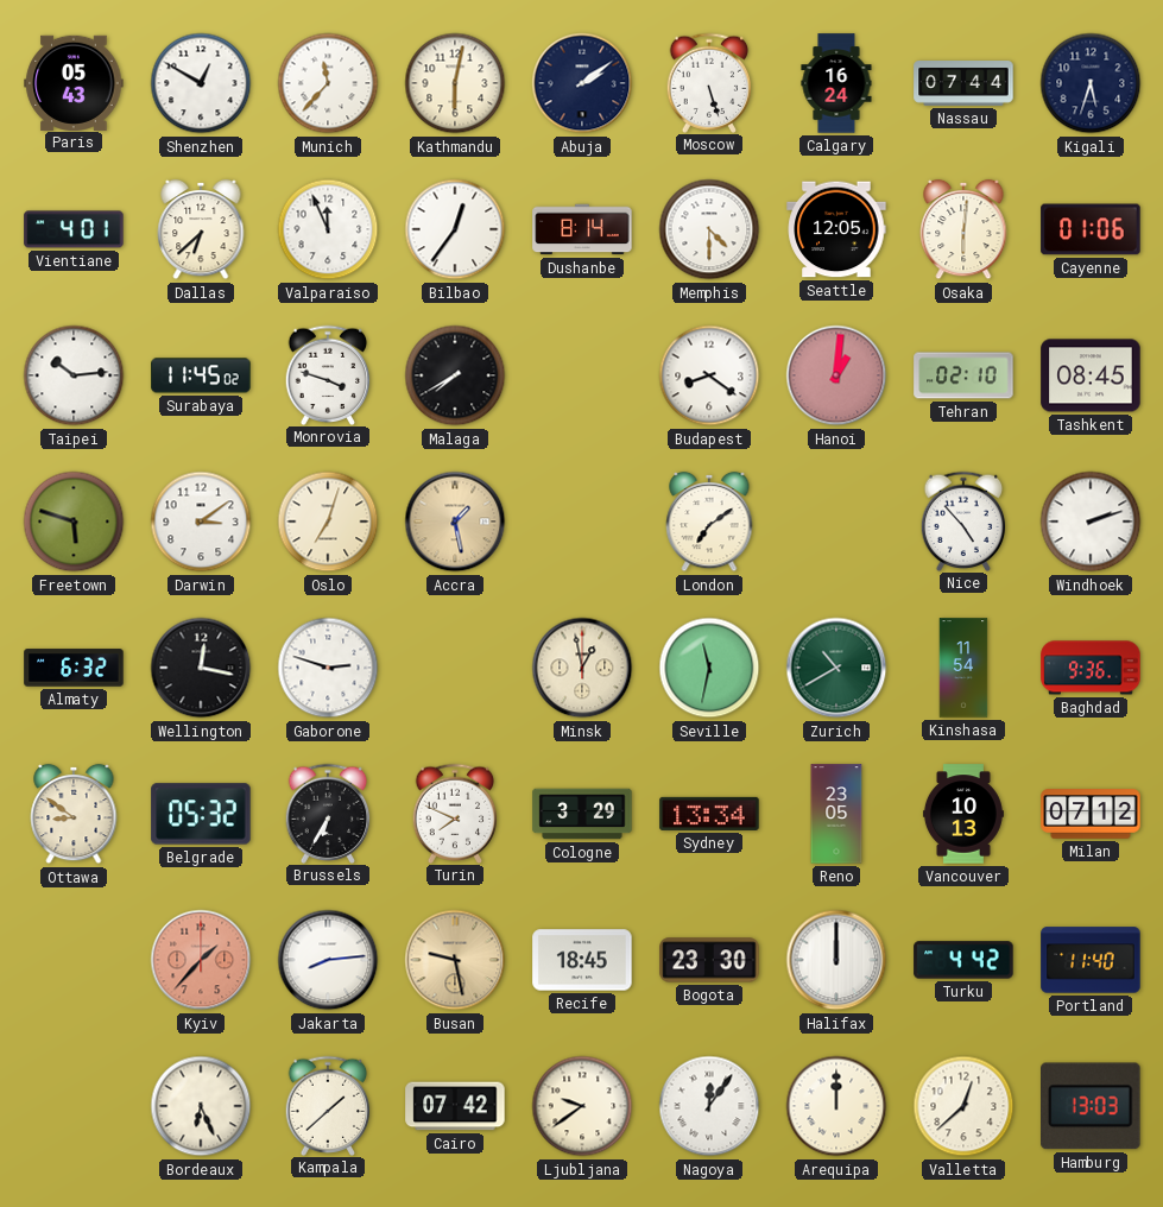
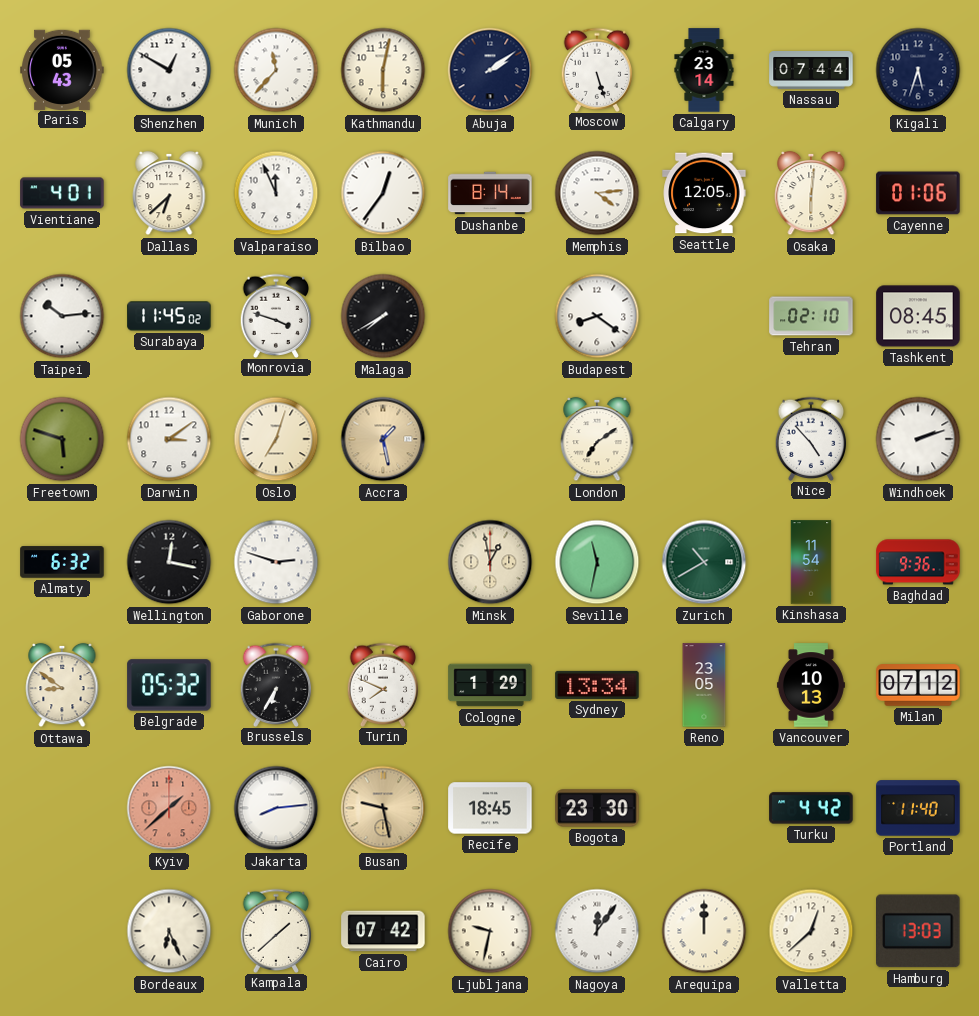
Calgary: 16:24 -> 23:14
Memphis: 4:30 -> 4:14
Hanoi: 1:01 -> none
Cologne: 3:29 -> 1:29
Kyiv: 1:37 -> 1:38
Halifax: 12:00 -> none
Ljubljana: 9:39 -> 9:32
